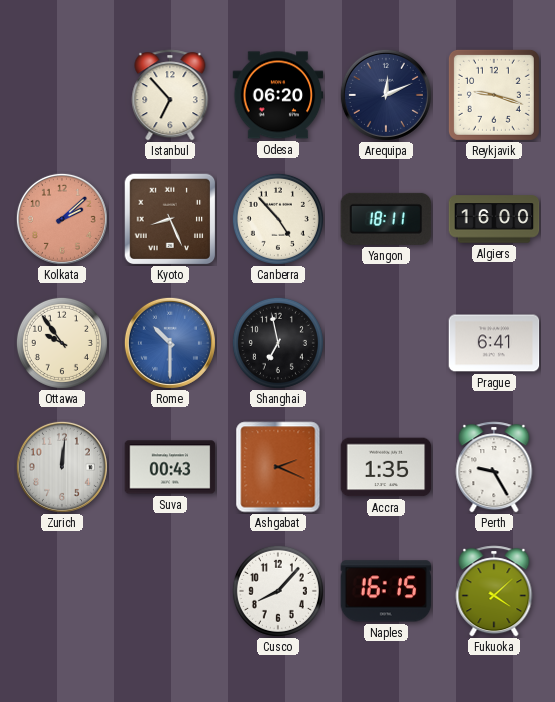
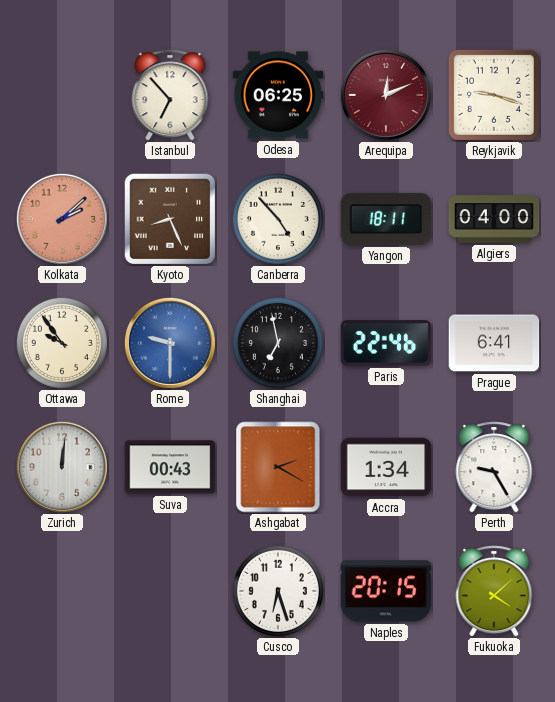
Odesa: 06:20 -> 06:25
Arequipa dial: navy -> burgundy
Algiers: 16:00 -> 04:00
Rome: 10:30 -> 9:30
Paris: none -> 22:46
Ashgabat: 2:19 -> 2:20
Accra: 1:35 -> 1:34
Cusco: 8:07 -> 6:27
Naples: 16:15 -> 20:15
